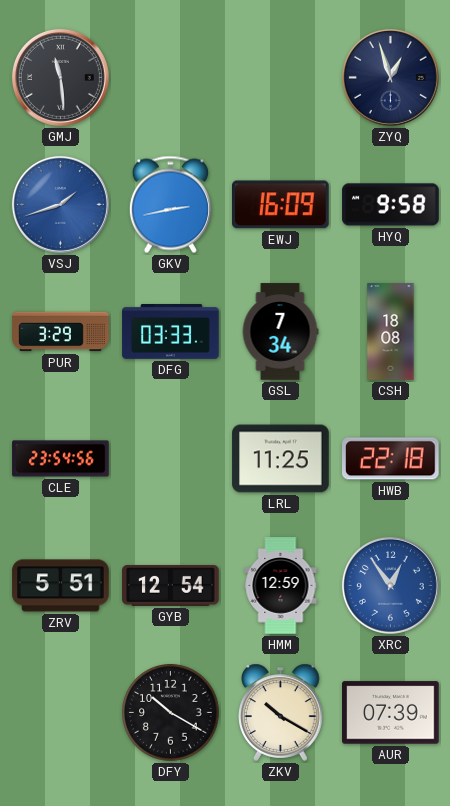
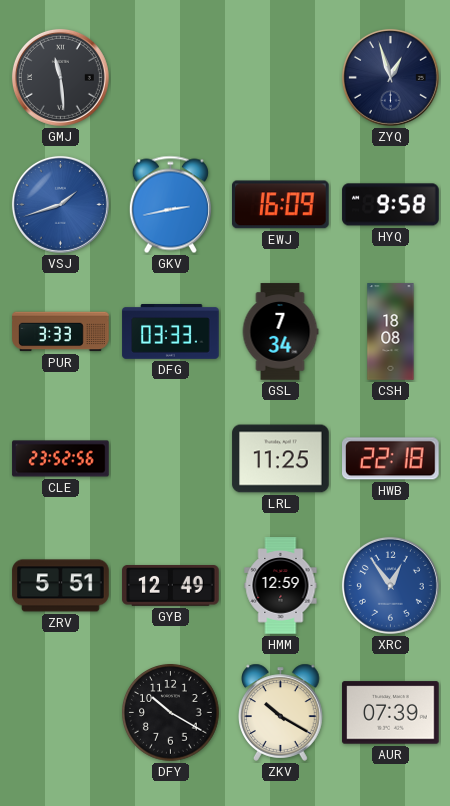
PUR: 3:29 -> 3:33
CLE: 23:54 -> 23:52
GYB: 12:54 -> 12:49
